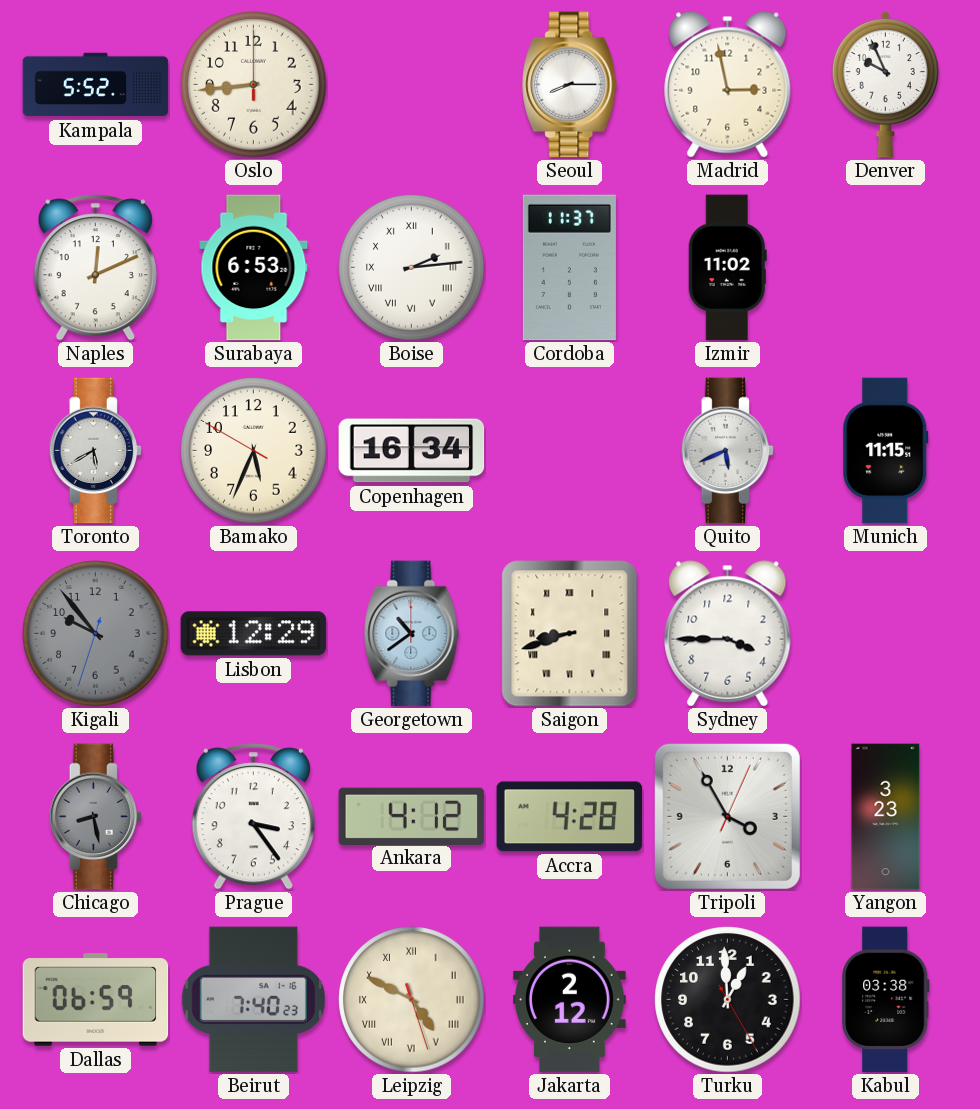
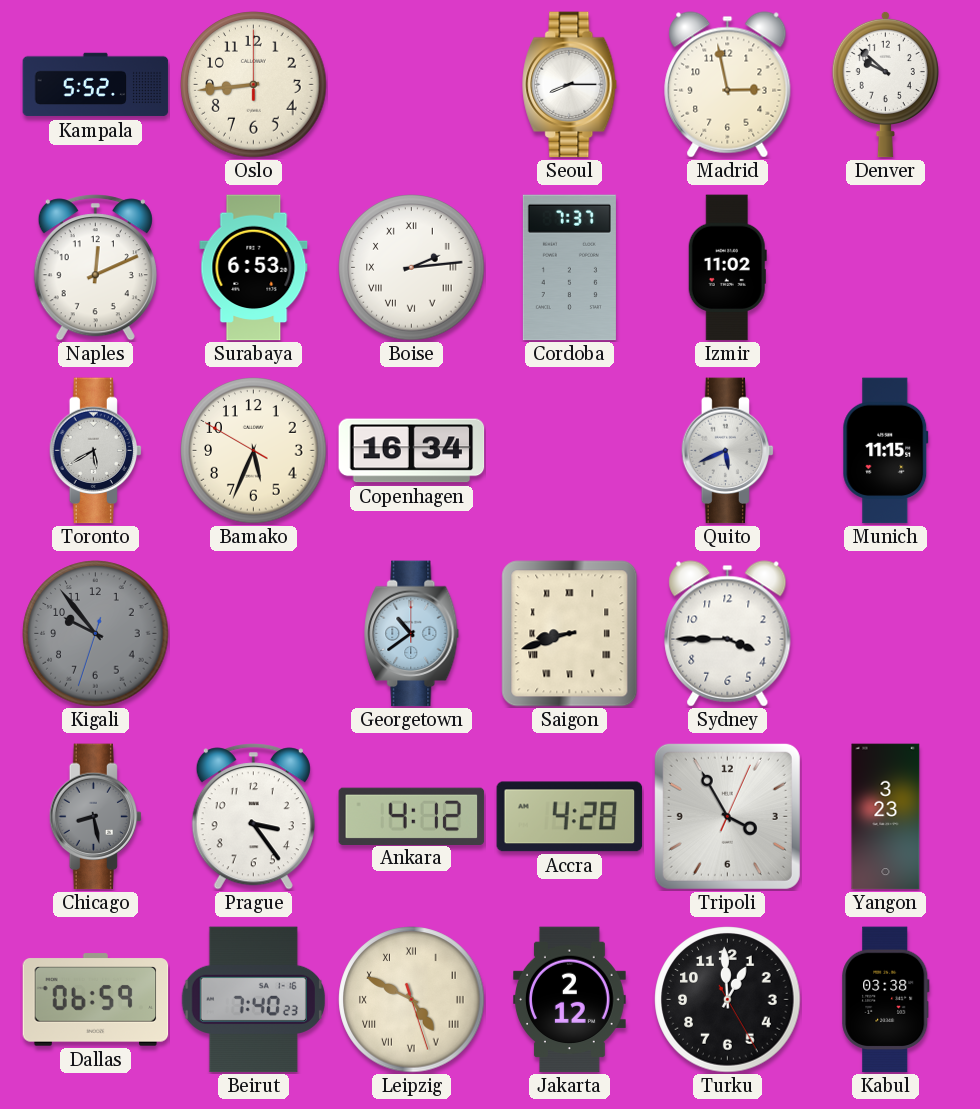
Denver: 9:56 -> 9:52
Cordoba: 11:37 -> 7:37
Lisbon: 12:29 -> none
